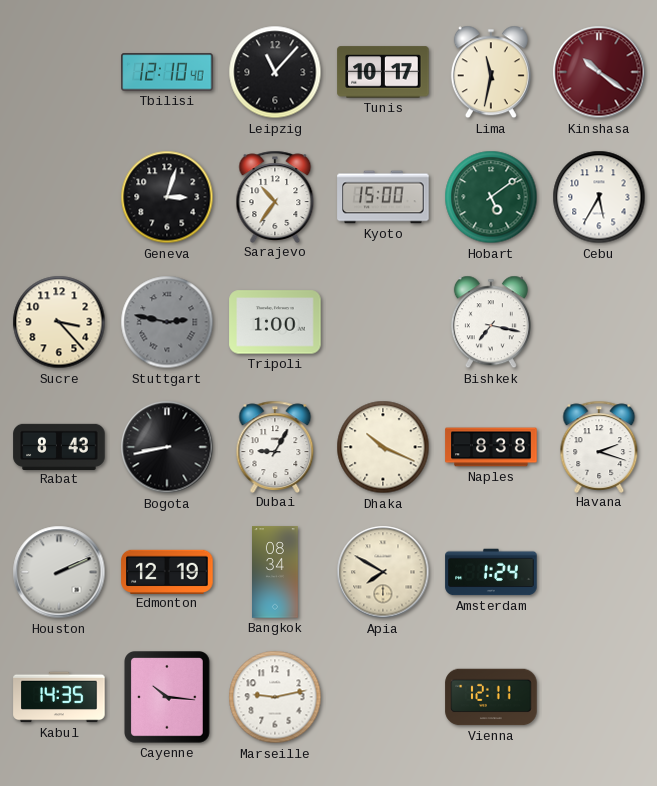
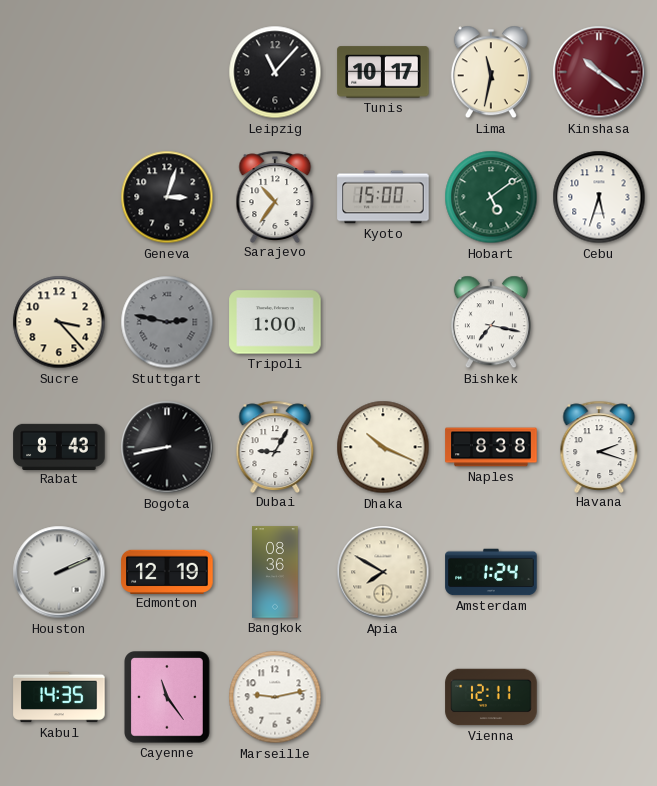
Tbilisi: 12:10 -> none
Cebu: 5:35 -> 5:33
Bangkok: 08:34 -> 08:36
Cayenne: 10:16 -> 11:24
